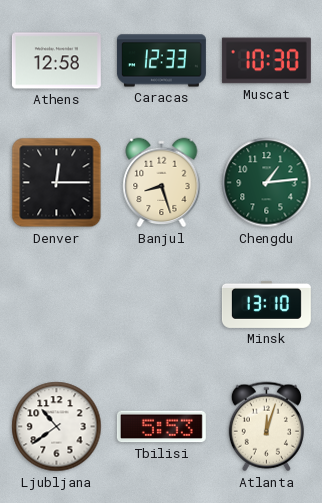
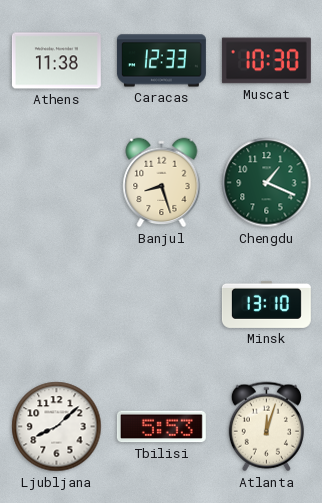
Athens: 12:58 -> 11:38
Denver: 12:15 -> none
Chengdu: 1:14 -> 1:19
Ljubljana: 10:39 -> 8:08
